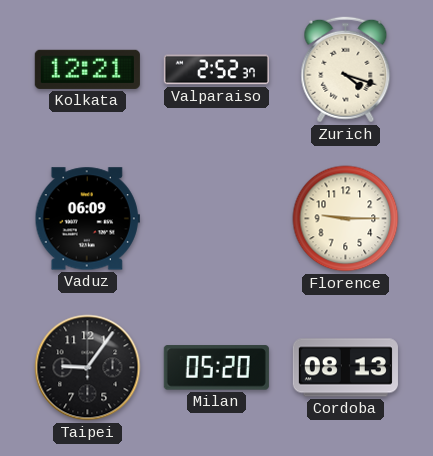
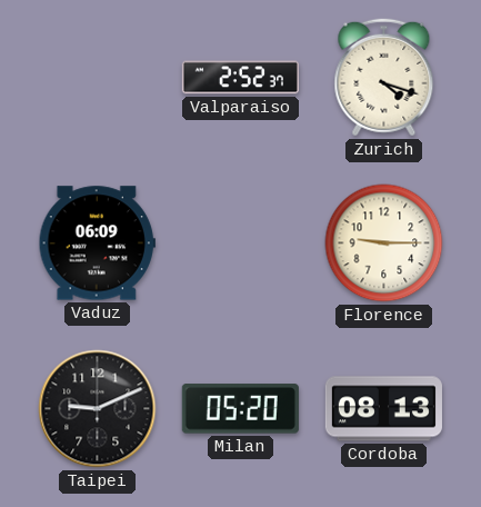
Kolkata: 12:21 -> none
Taipei: 9:06 -> 9:11
